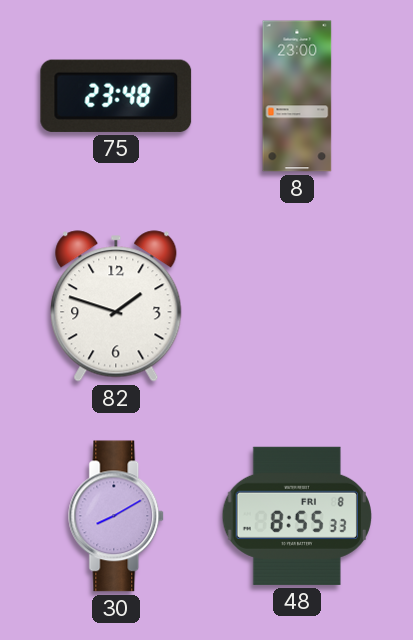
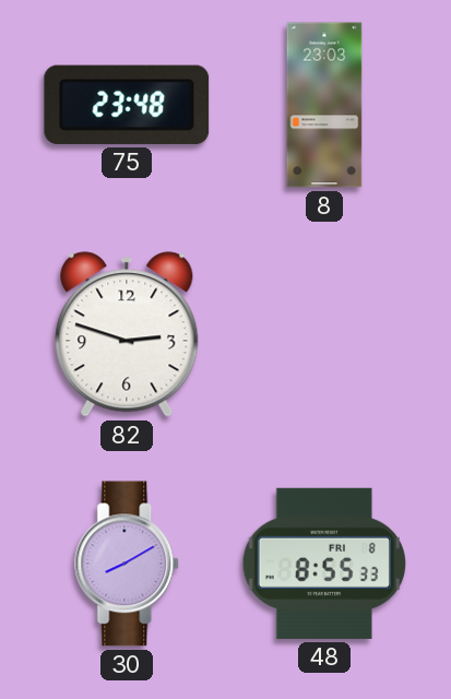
8: 23:00 -> 23:03
82: 1:48 -> 2:48
